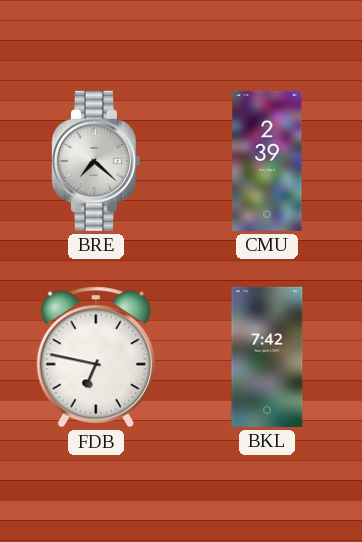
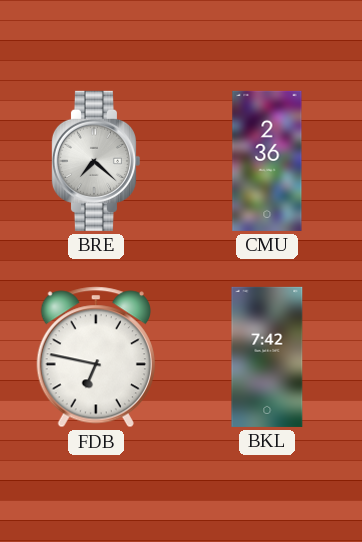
CMU: 2:39 -> 2:36
